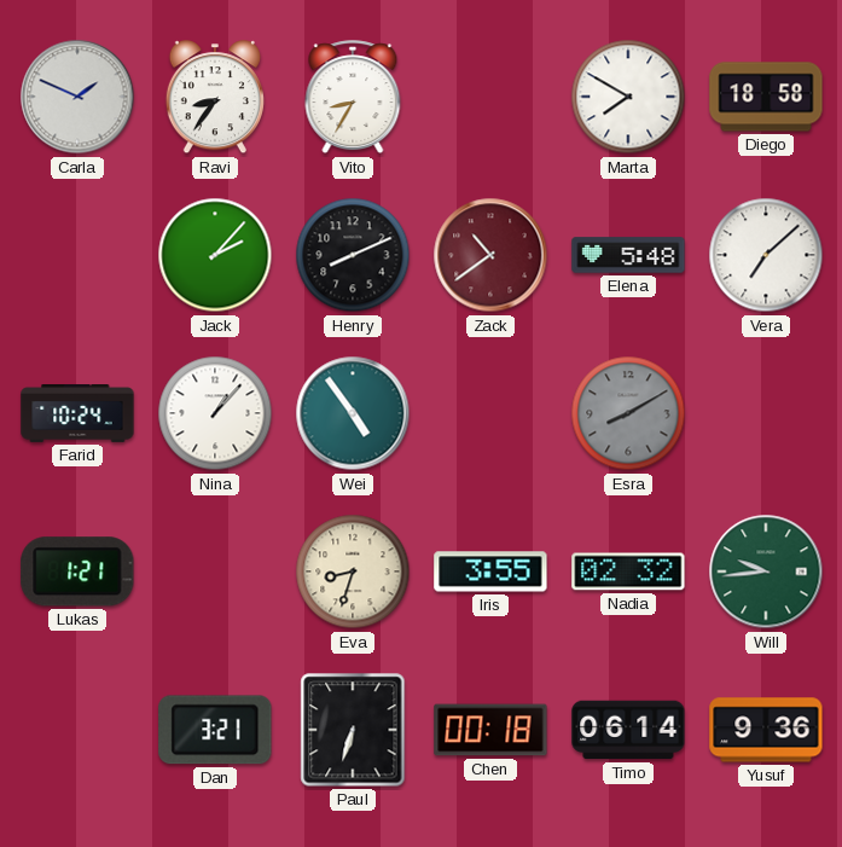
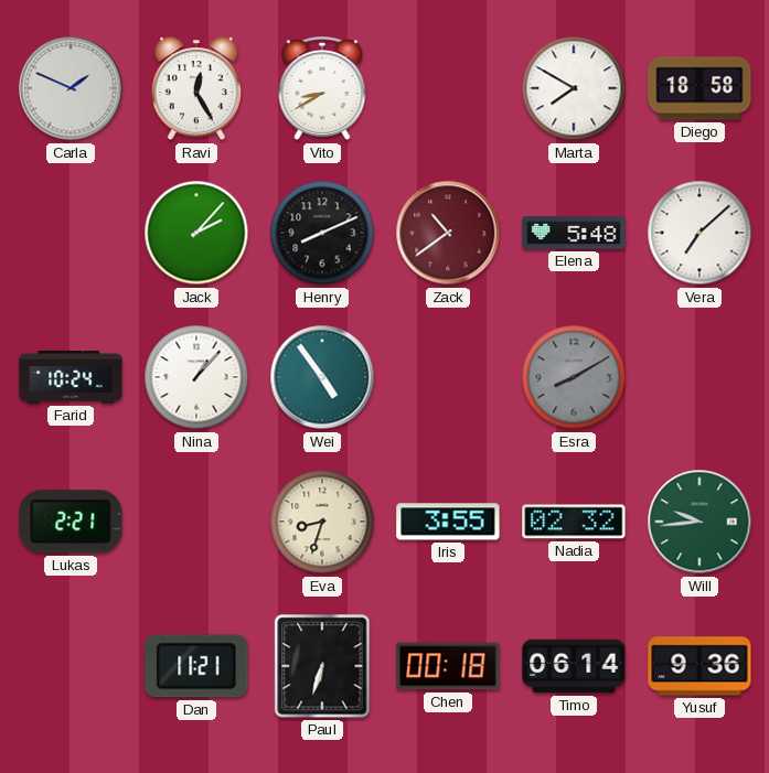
Ravi: 8:36 -> 12:25
Vito: 8:35 -> 8:40
Lukas: 1:21 -> 2:21
Dan: 3:21 -> 11:21
